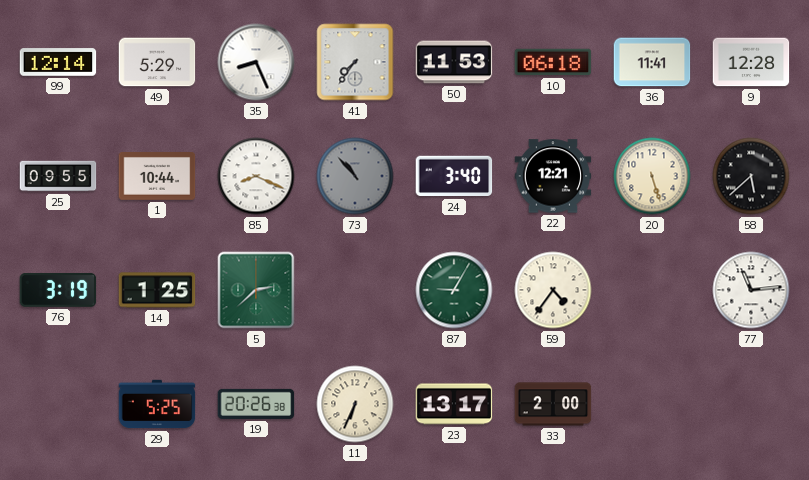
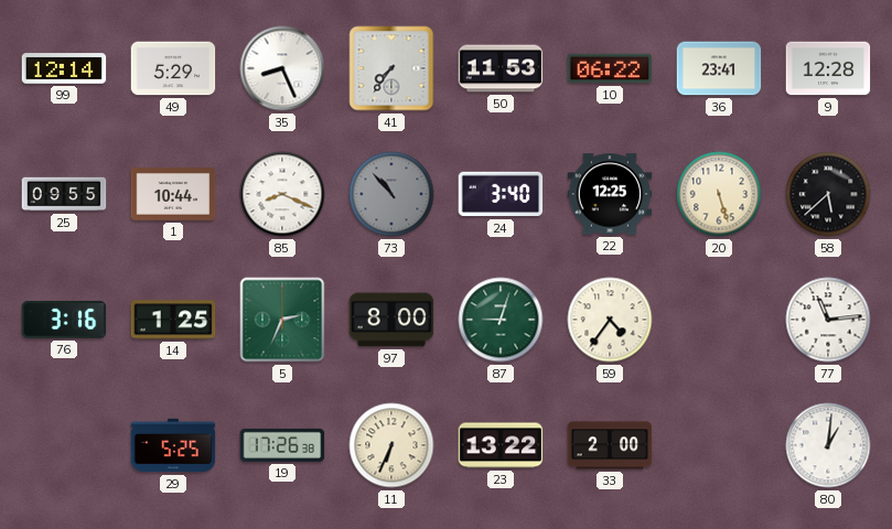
10: 06:18 -> 06:22
36: 11:41 -> 23:41
22: 12:21 -> 12:25
76: 3:19 -> 3:16
5: 2:38 -> 2:34
97: none -> 8:00
87: 9:05 -> 9:03
19: 20:26 -> 17:26
23: 13:17 -> 13:22
80: none -> 1:01
